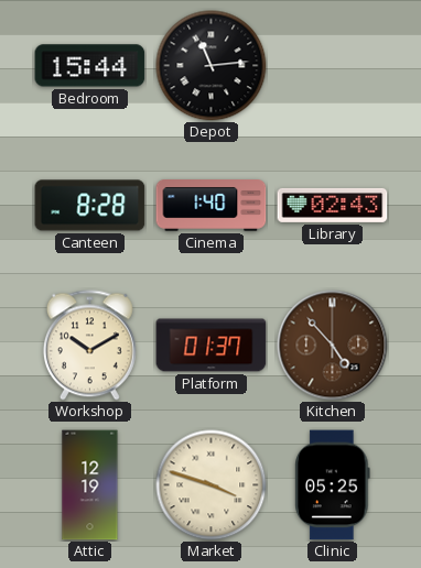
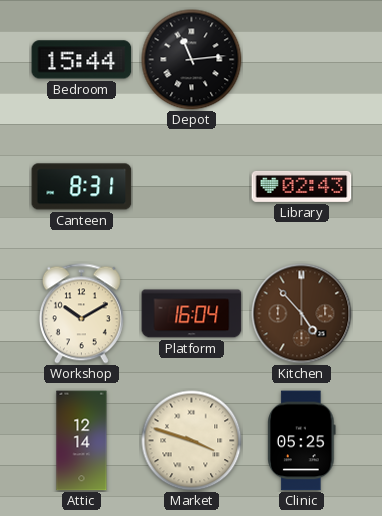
Canteen: 8:28 -> 8:31
Cinema: 1:40 -> none
Platform: 01:37 -> 16:04
Attic: 12:19 -> 12:14
